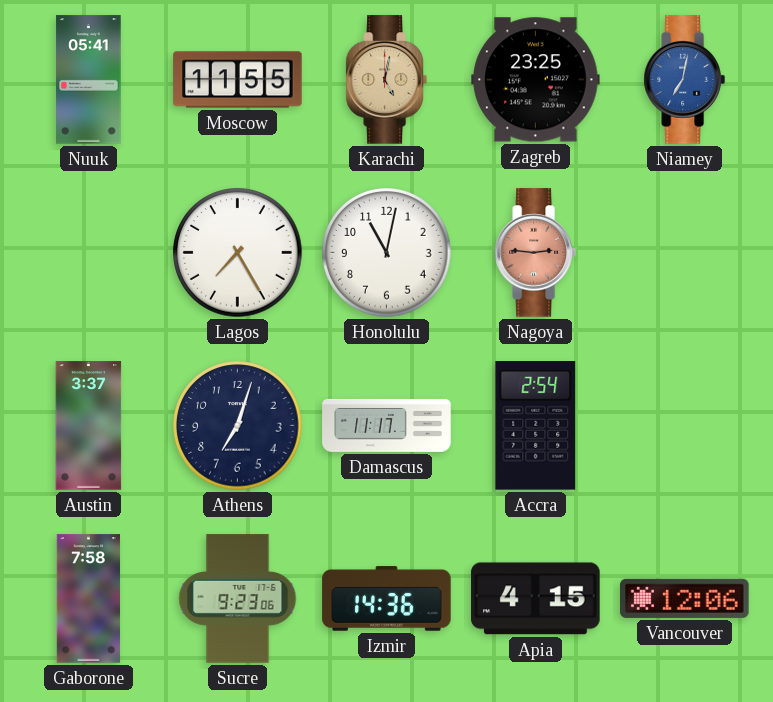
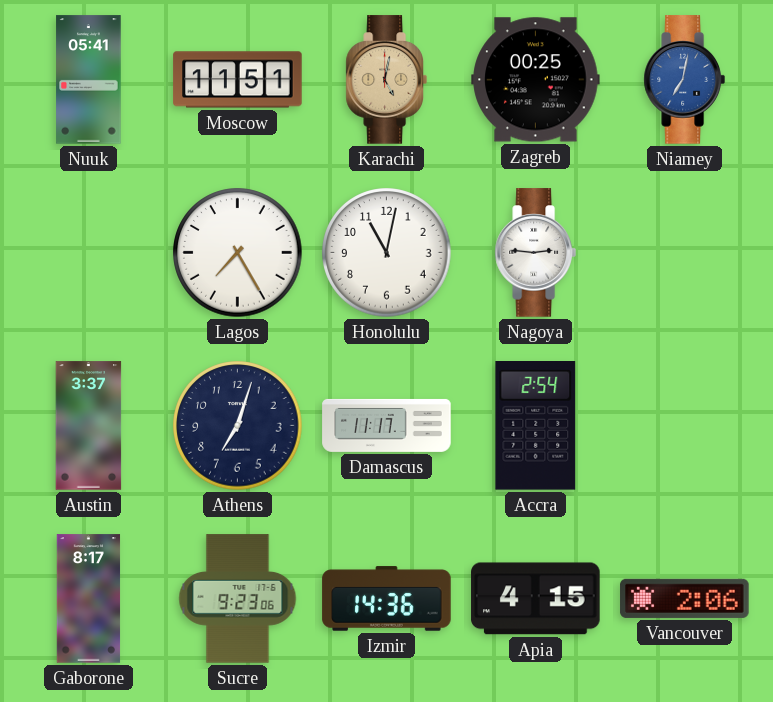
Moscow: 11:55 -> 11:51
Zagreb: 23:25 -> 00:25
Nagoya dial: salmon -> white
Gaborone: 7:58 -> 8:17
Vancouver: 12:06 -> 2:06
